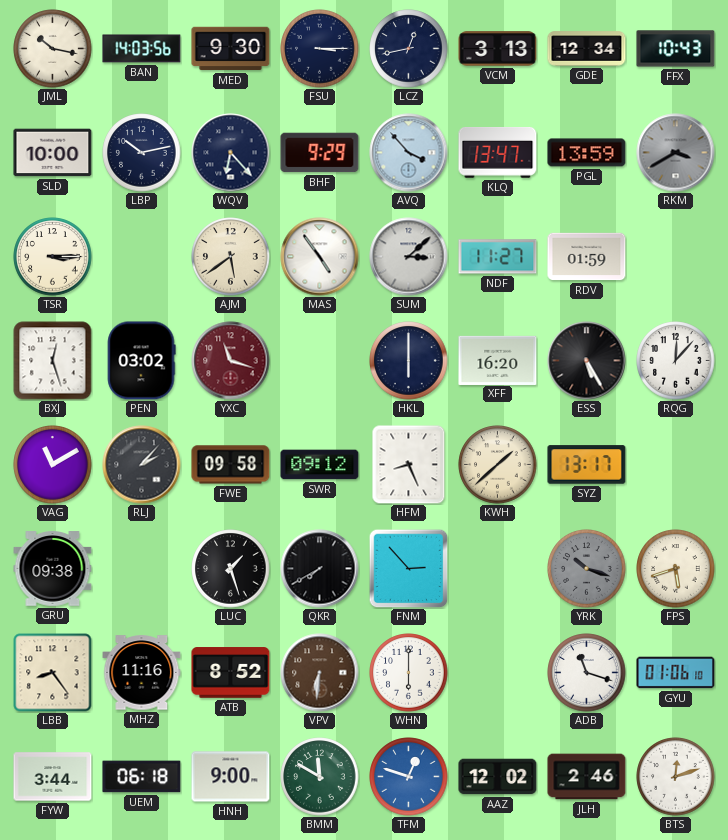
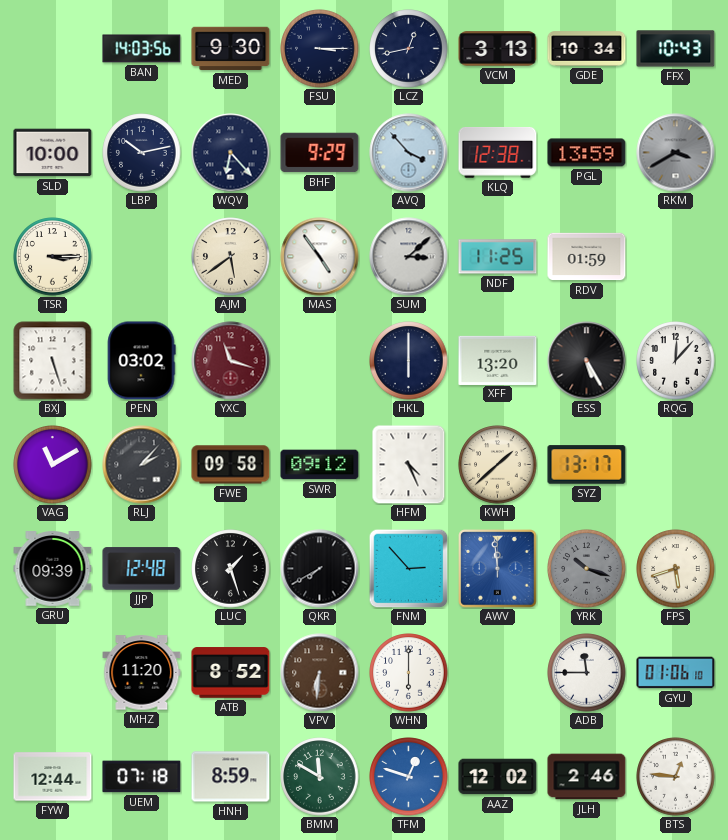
JML: 10:17 -> none
GDE: 12:34 -> 10:34
KLQ: 13:47 -> 12:38
NDF: 11:27 -> 11:25
BXJ: 12:27 -> 5:27
XFF: 16:20 -> 13:20
HFM: 8:26 -> 4:26
GRU: 09:38 -> 09:39
JJP: none -> 12:48
AWV: none -> 11:59
LBB: 8:24 -> none
MHZ: 11:16 -> 11:20
ADB: 11:18 -> 11:45
FYW: 3:44 -> 12:44
UEM: 06:18 -> 07:18
HNH: 9:00 -> 8:59
BTS: 12:12 -> 12:46
